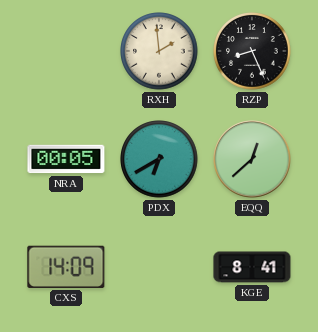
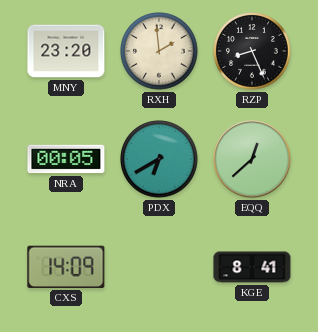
MNY: none -> 23:20
